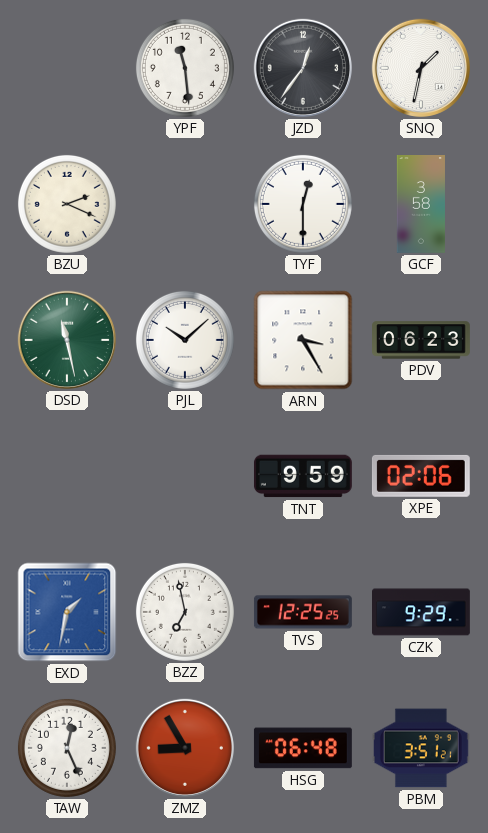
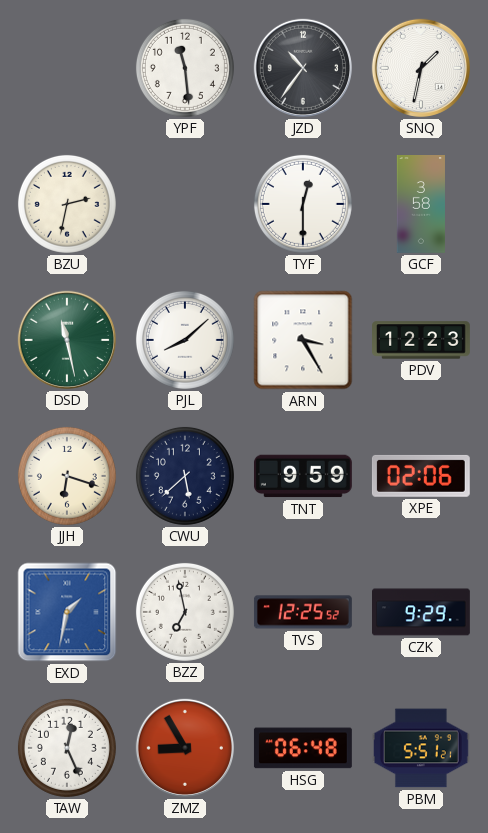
JZD: 12:36 -> 10:36
BZU: 2:19 -> 2:32
PJL: 10:08 -> 8:08
PDV: 06:23 -> 12:23
JJH: none -> 6:18
CWU: none -> 5:38
TVS: 12:25:25 -> 12:25:52
PBM: 3:51 -> 5:51
